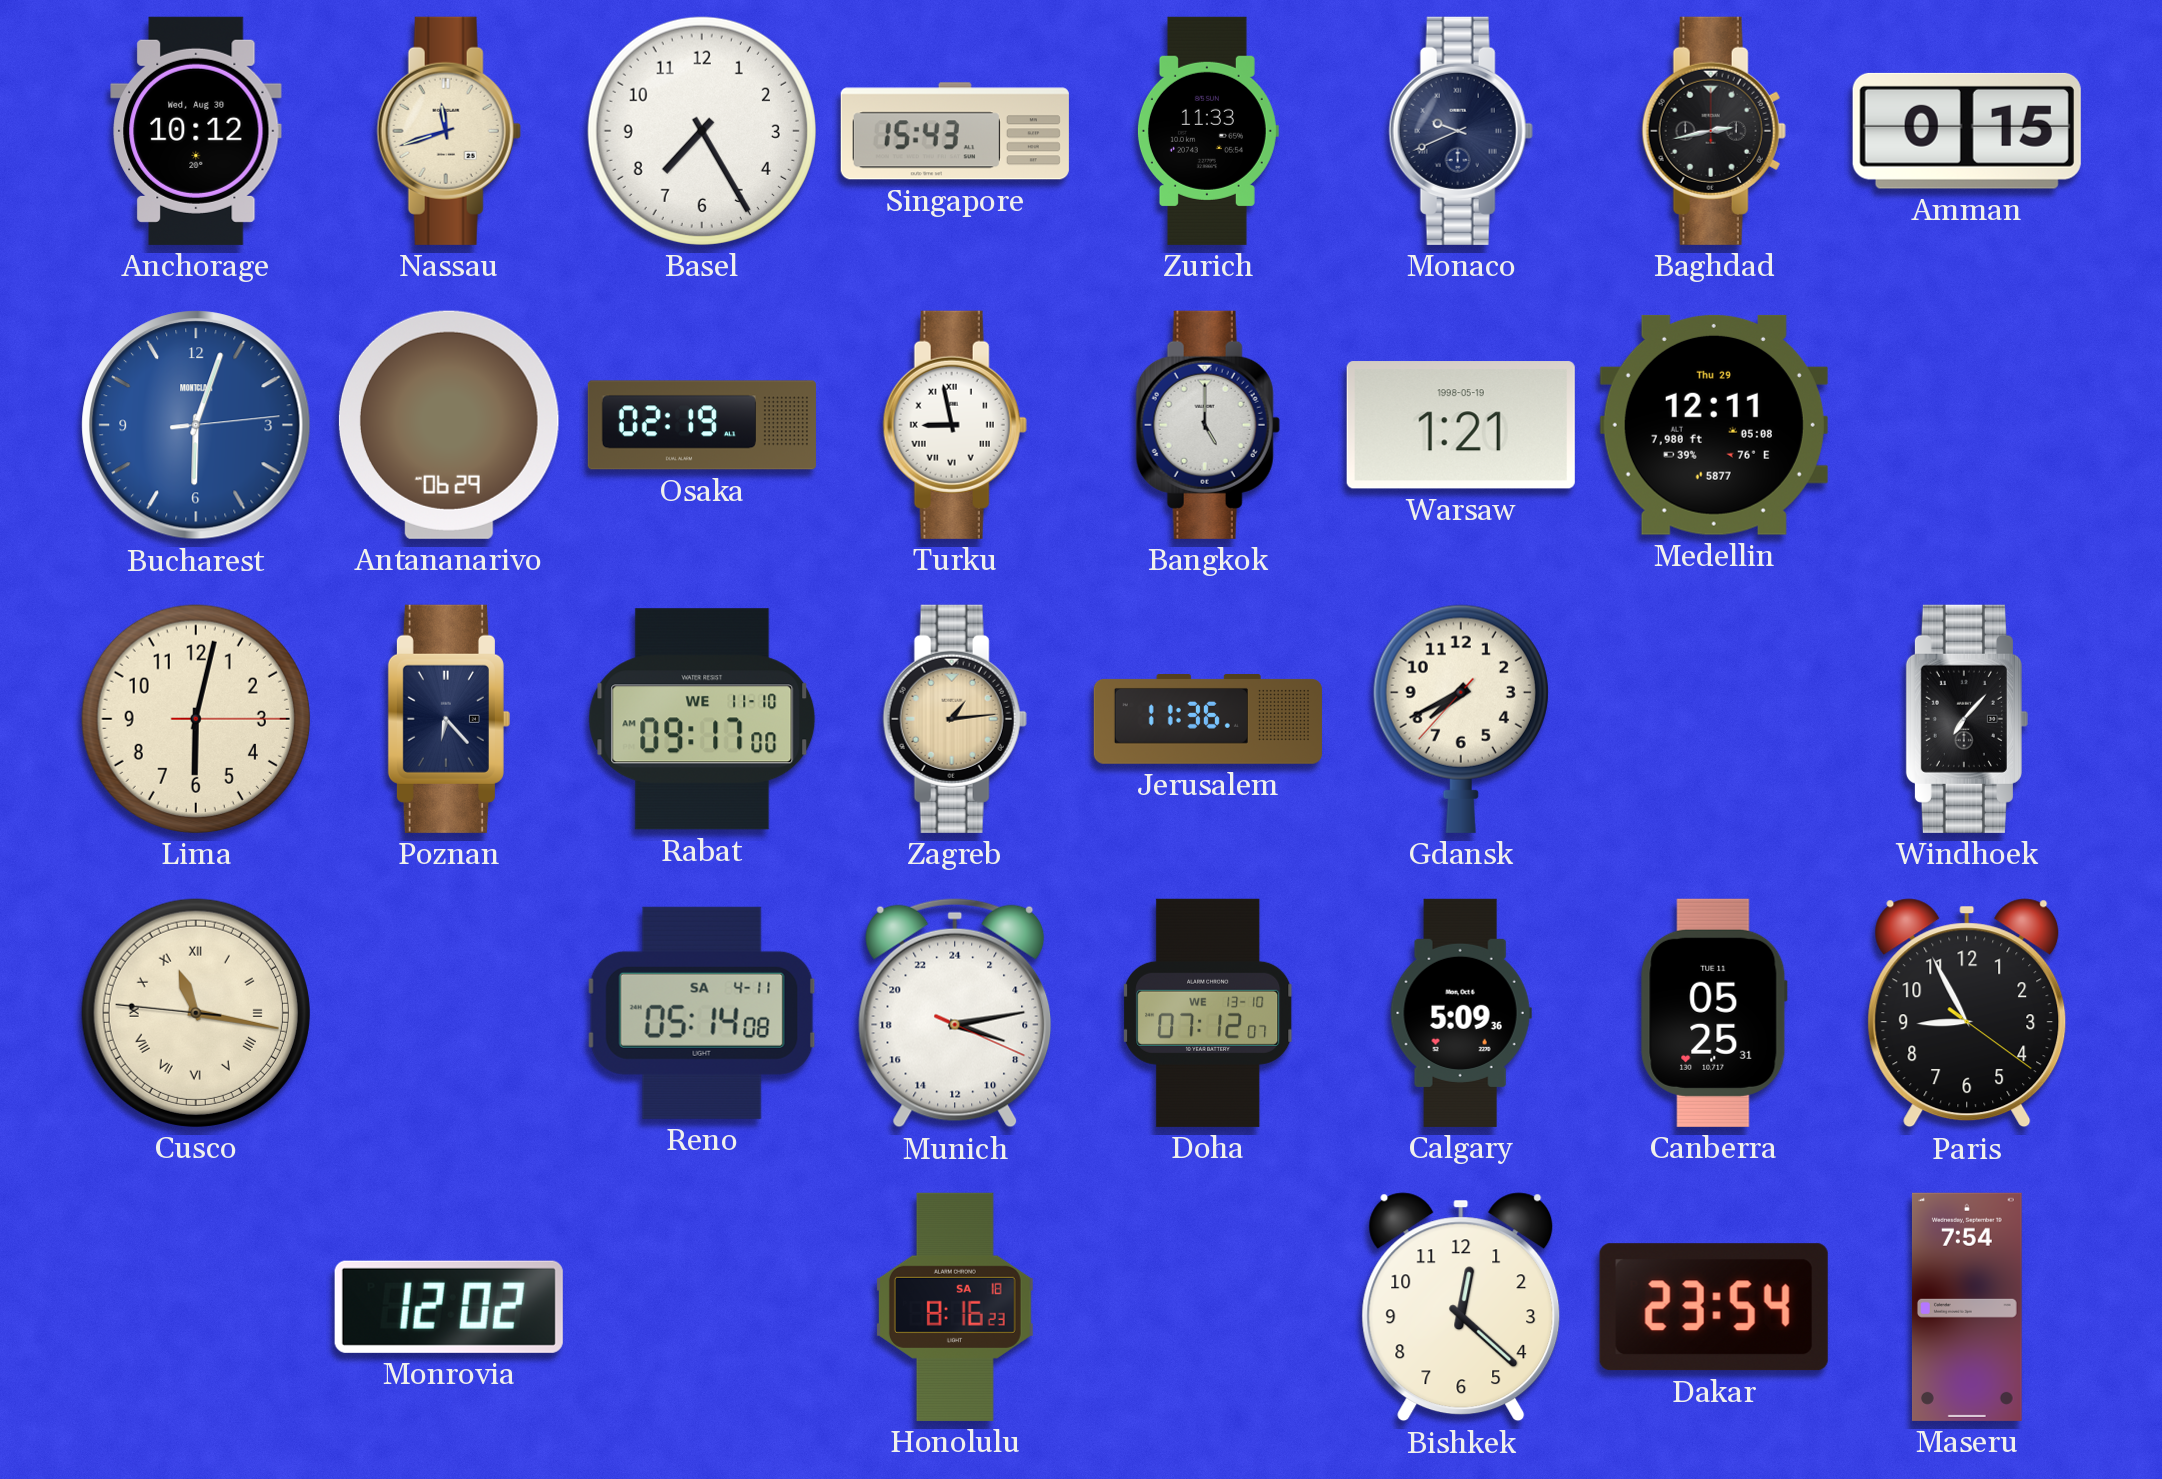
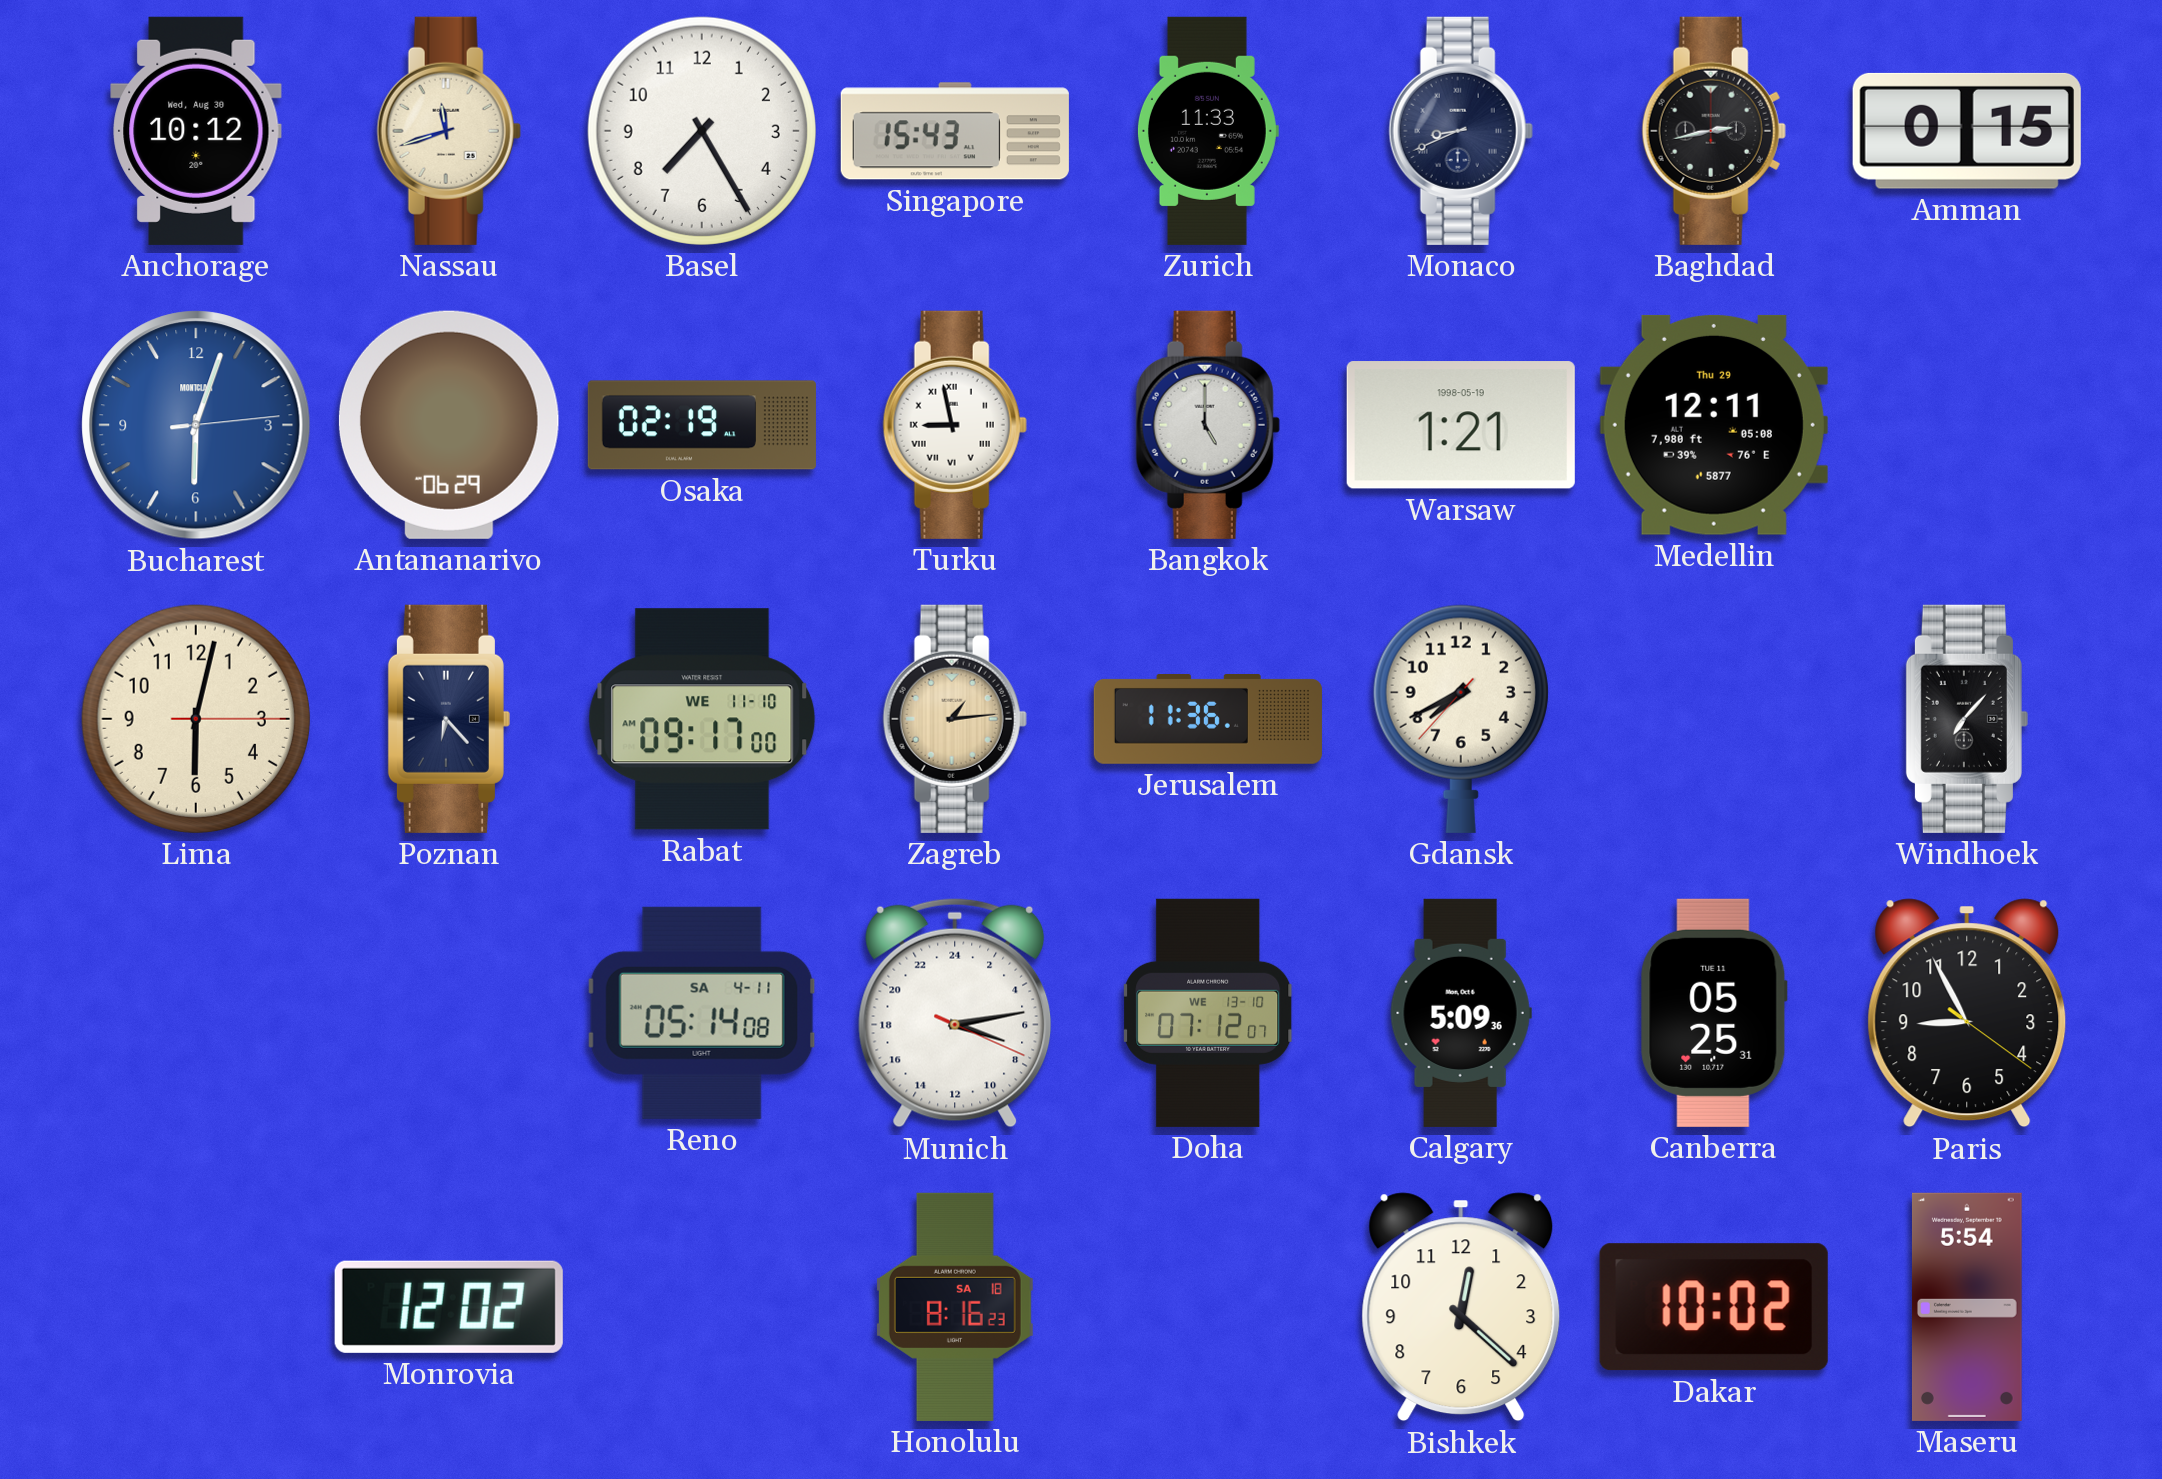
Monaco: 9:41 -> 8:41
Cusco: 11:16 -> none
Dakar: 23:54 -> 10:02
Maseru: 7:54 -> 5:54
